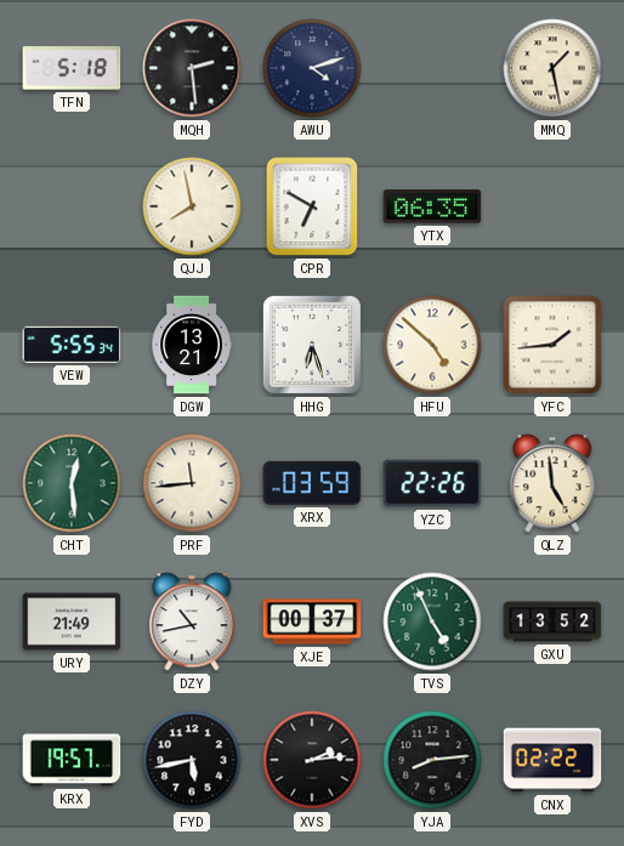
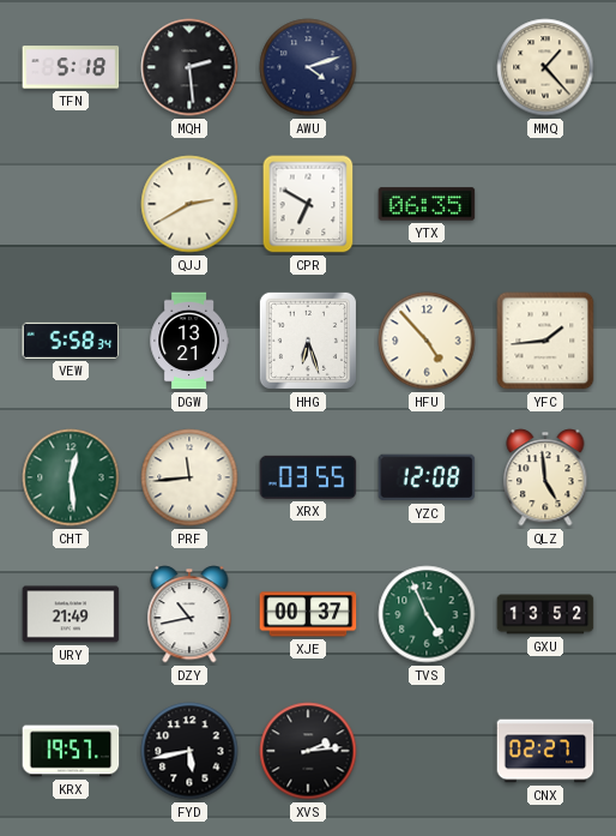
MMQ: 1:28 -> 1:23
QJJ: 7:58 -> 2:40
VEW: 5:55 -> 5:58
HFU: 4:52 -> 4:53
XRX: 03:59 -> 03:55
YZC: 22:26 -> 12:08
YJA: 8:14 -> none
CNX: 02:22 -> 02:27
